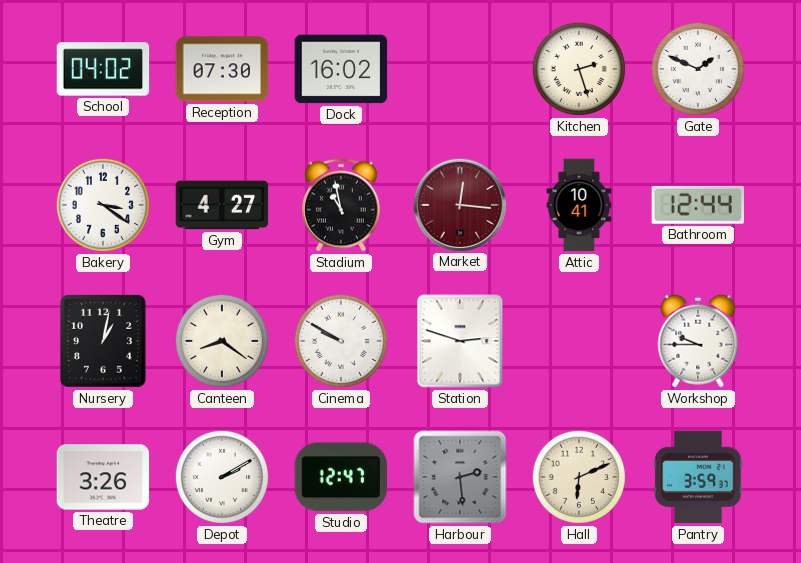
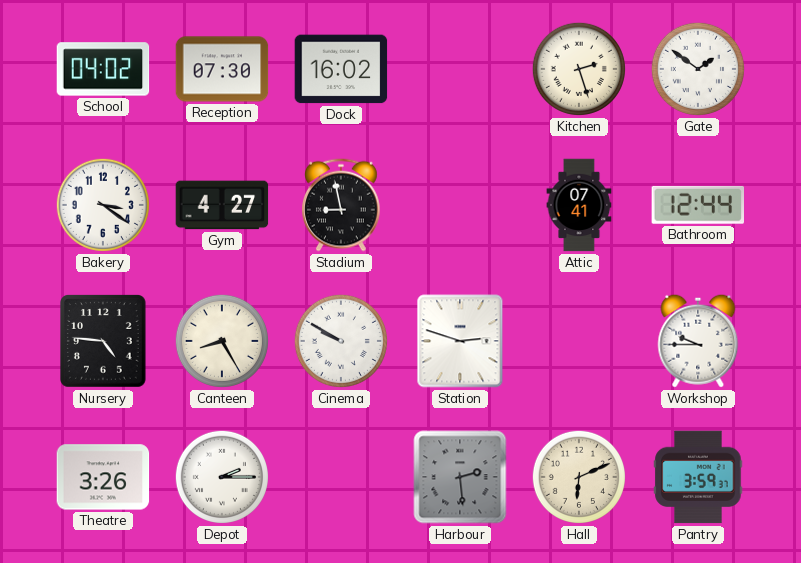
Gate: 1:49 -> 1:51
Stadium: 10:58 -> 8:58
Market: 12:16 -> none
Attic: 10:41 -> 07:41
Nursery: 1:02 -> 4:46
Canteen: 8:21 -> 8:25
Depot: 2:10 -> 2:15
Studio: 12:47 -> none
